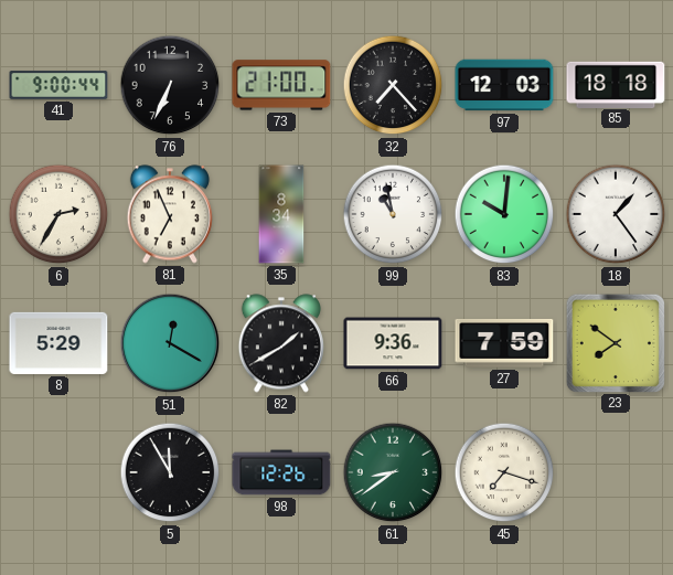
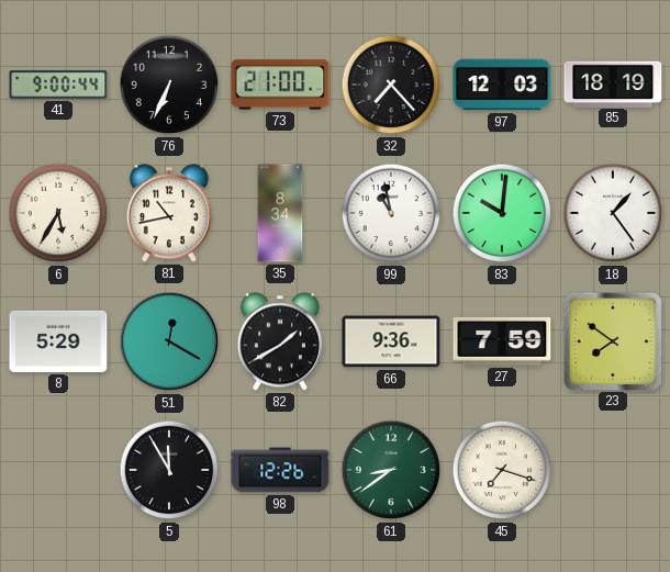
85: 18:18 -> 18:19
6: 2:35 -> 5:35
81: 6:56 -> 10:43
